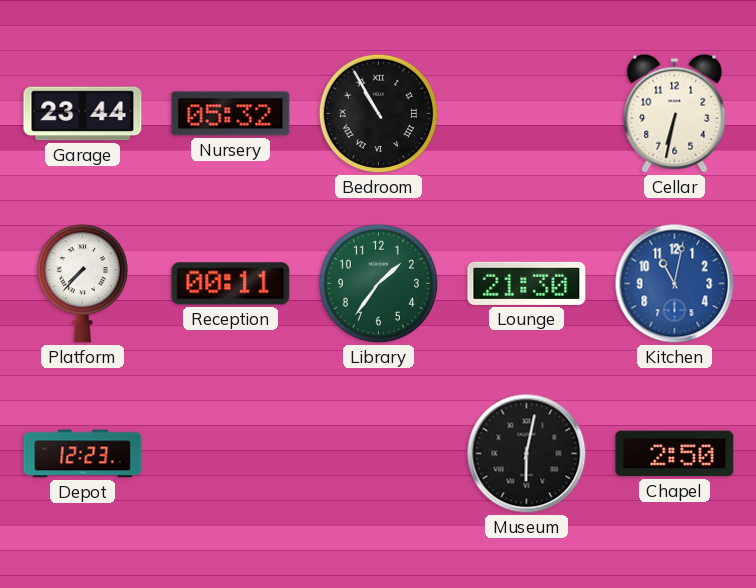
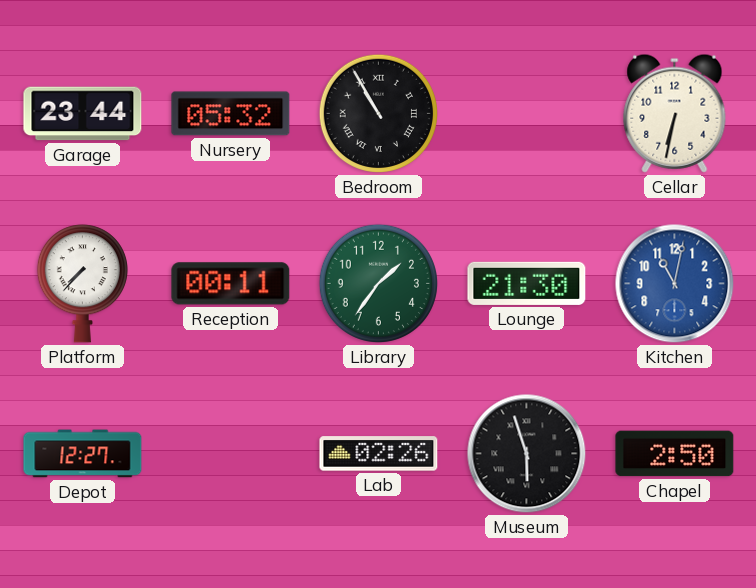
Depot: 12:23 -> 12:27
Lab: none -> 02:26
Museum: 6:02 -> 5:57
